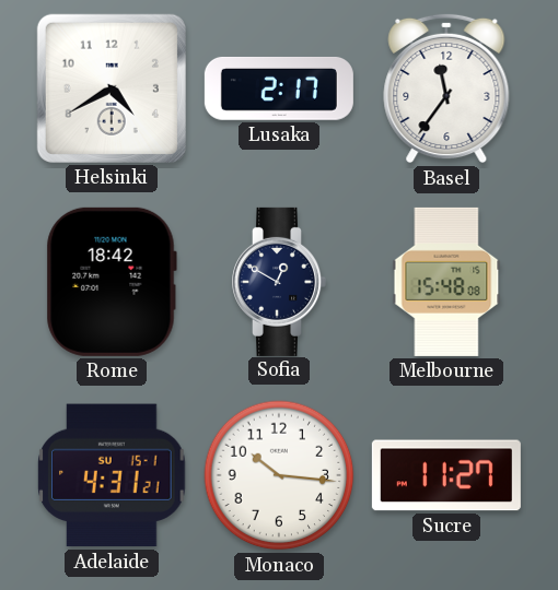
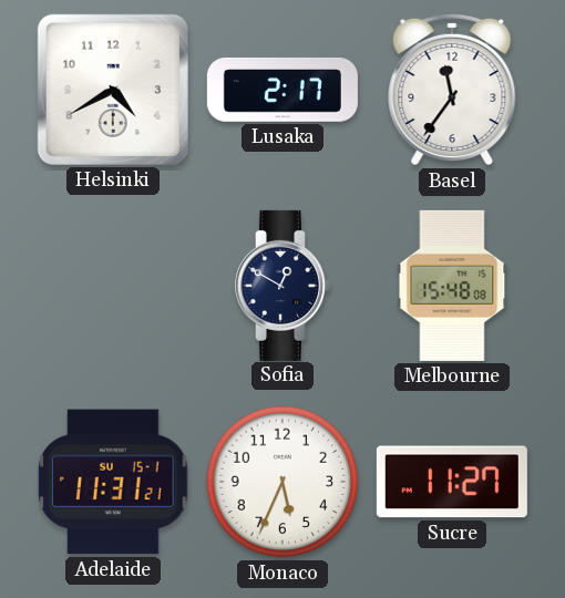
Rome: 18:42 -> none
Adelaide: 4:31 -> 11:31
Monaco: 10:16 -> 5:34
